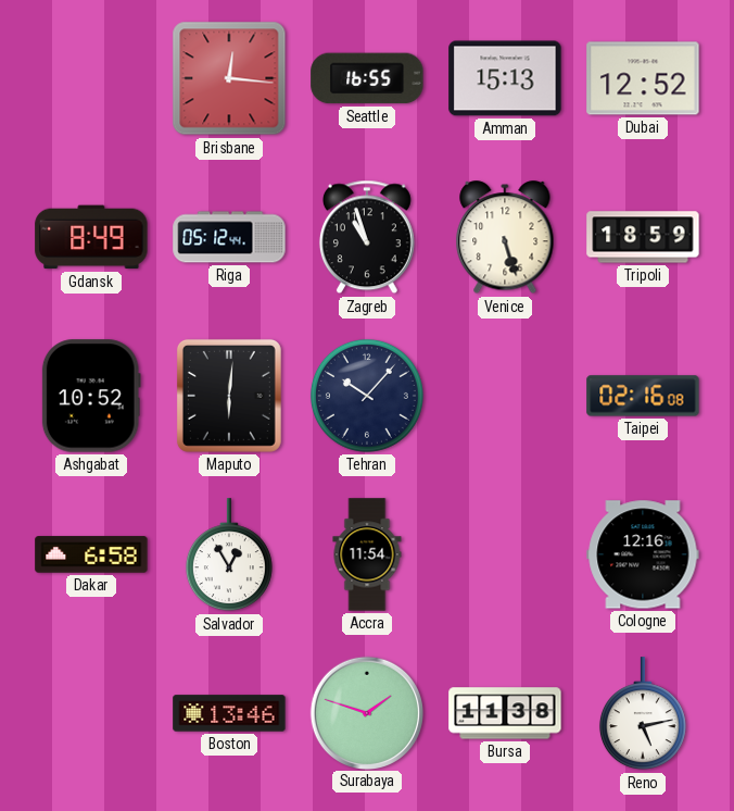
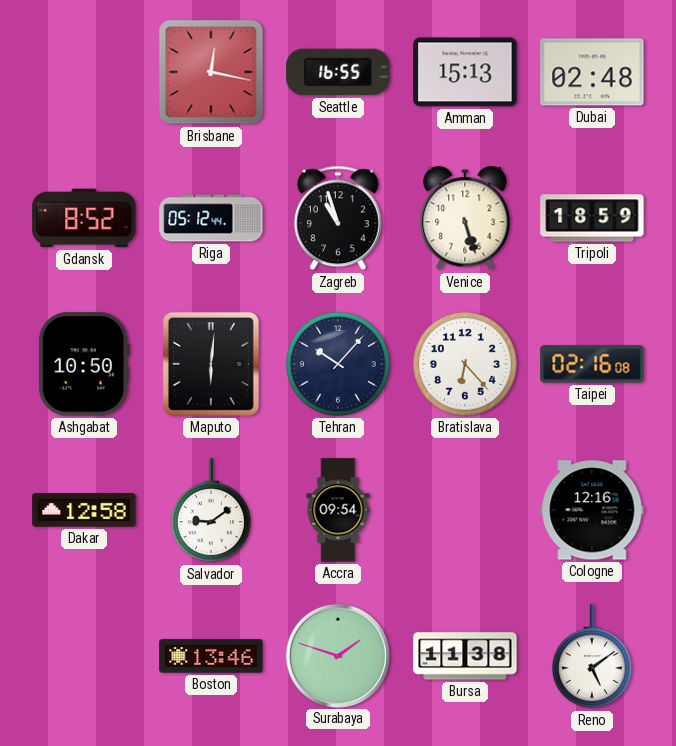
Brisbane: 12:16 -> 12:17
Dubai: 12:52 -> 02:48
Gdansk: 8:49 -> 8:52
Ashgabat: 10:52 -> 10:50
Bratislava: none -> 6:23
Dakar: 6:58 -> 12:58
Salvador: 12:55 -> 9:09
Accra: 11:54 -> 09:54
Reno: 5:13 -> 5:09
